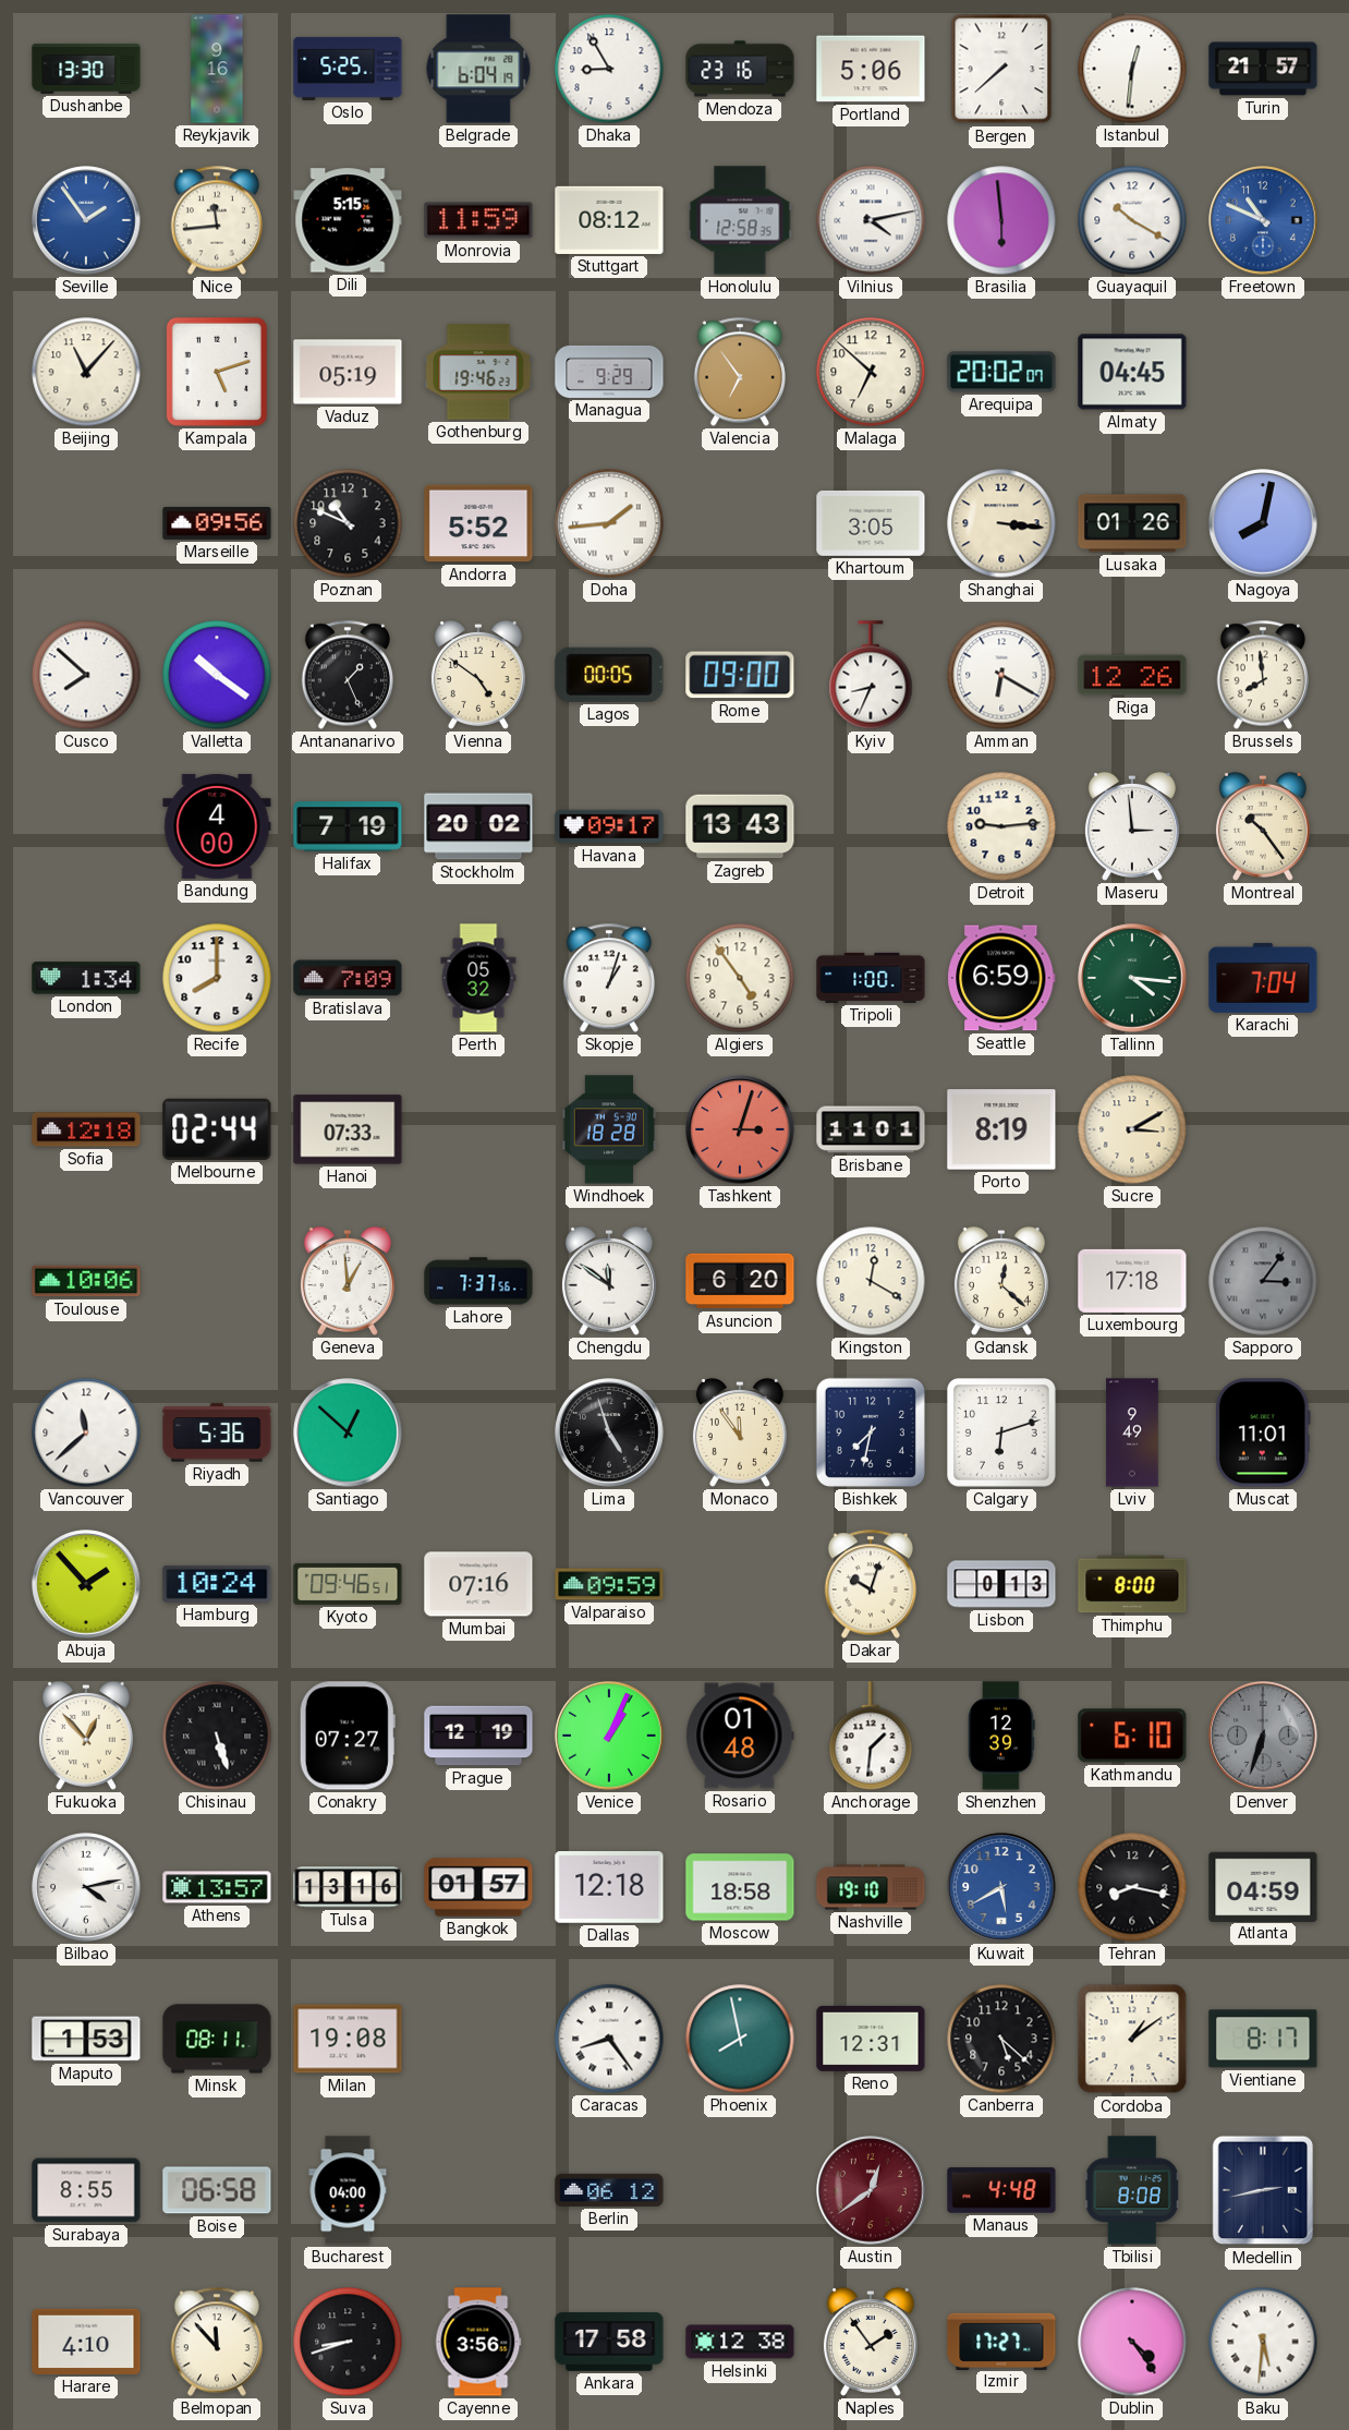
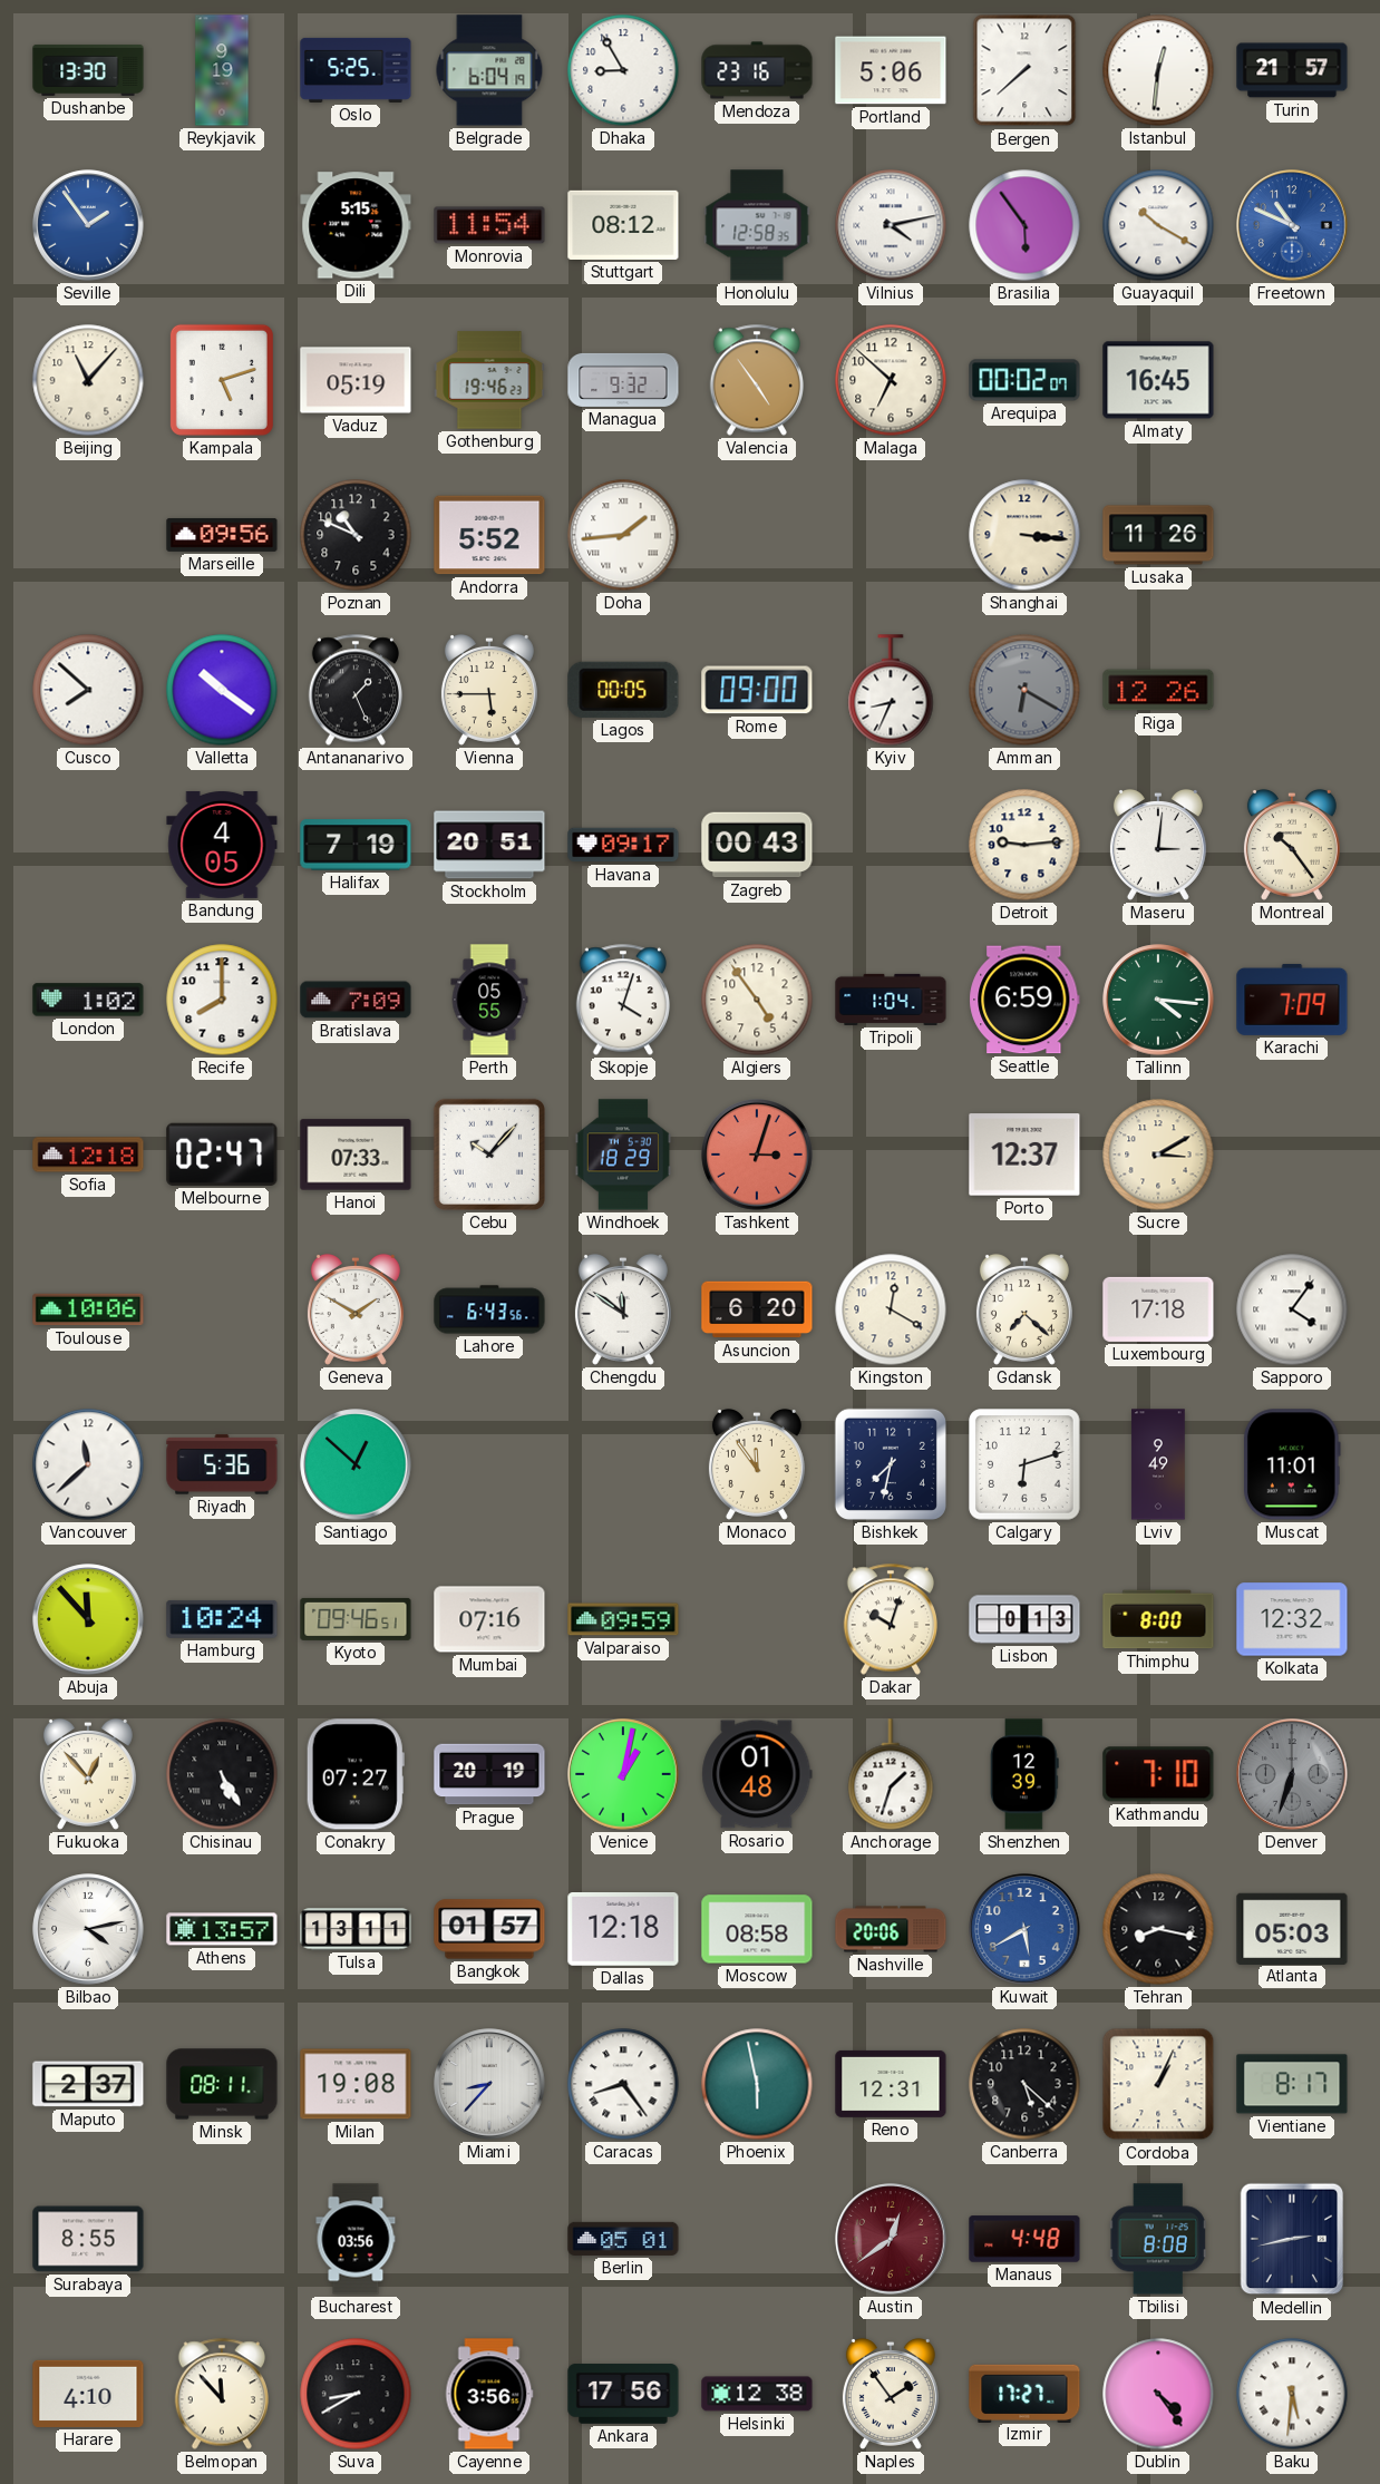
Reykjavik: 9:16 -> 9:19
Nice: 11:44 -> none
Monrovia: 11:59 -> 11:54
Brasilia: 5:59 -> 5:54
Managua: 9:29 -> 9:32
Valencia: 6:54 -> 4:54
Arequipa: 20:02 -> 00:02
Almaty: 04:45 -> 16:45
Khartoum: 3:05 -> none
Lusaka: 01:26 -> 11:26
Nagoya: 8:02 -> none
Vienna: 4:51 -> 5:45
Amman dial: white -> grey
Brussels: 7:59 -> none
Bandung: 4:00 -> 4:05
Stockholm: 20:02 -> 20:51
Zagreb: 13:43 -> 00:43
Maseru: 2:59 -> 3:01
London: 1:34 -> 1:02
Perth: 05:32 -> 05:55
Skopje: 1:03 -> 4:03
Tripoli: 1:00 -> 1:04
Karachi: 7:04 -> 7:09
Melbourne: 02:44 -> 02:47
Cebu: none -> 10:07
Windhoek: 18:28 -> 18:29
Brisbane: 11:01 -> none
Porto: 8:19 -> 12:37
Geneva: 12:59 -> 1:50
Lahore: 7:37 -> 6:43
Gdansk: 12:22 -> 7:22
Sapporo: 3:06 -> 4:06
Sapporo dial: grey -> white
Lima: 4:57 -> none
Abuja: 1:53 -> 11:53
Kolkata: none -> 12:32
Chisinau: 5:27 -> 5:25
Prague: 12:19 -> 20:19
Venice: 1:04 -> 1:02
Anchorage: 1:31 -> 1:33
Kathmandu: 6:10 -> 7:10
Tulsa: 13:16 -> 13:11
Moscow: 18:58 -> 08:58
Nashville: 19:10 -> 20:06
Atlanta: 04:59 -> 05:03
Maputo: 1:53 -> 2:37
Miami: none -> 8:37
Phoenix: 7:58 -> 5:58
Cordoba: 1:09 -> 1:04
Boise: 06:58 -> none
Bucharest: 04:00 -> 03:56
Berlin: 06:12 -> 05:01
Suva: 8:42 -> 8:40
Ankara: 17:58 -> 17:56
